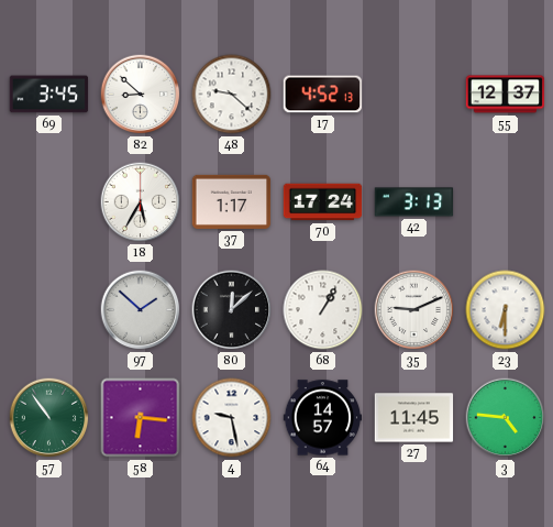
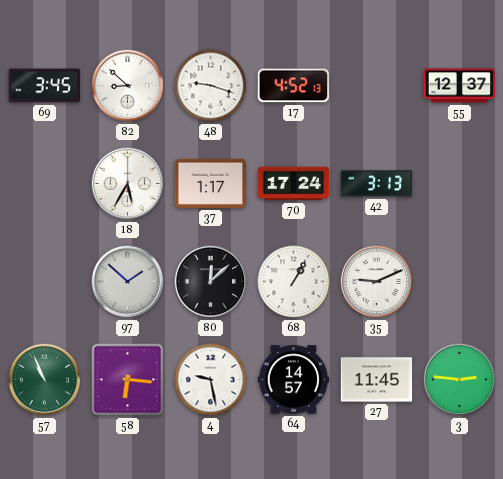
48: 9:22 -> 9:18
23: 6:30 -> none
57: 10:54 -> 10:56
3: 4:46 -> 2:46
